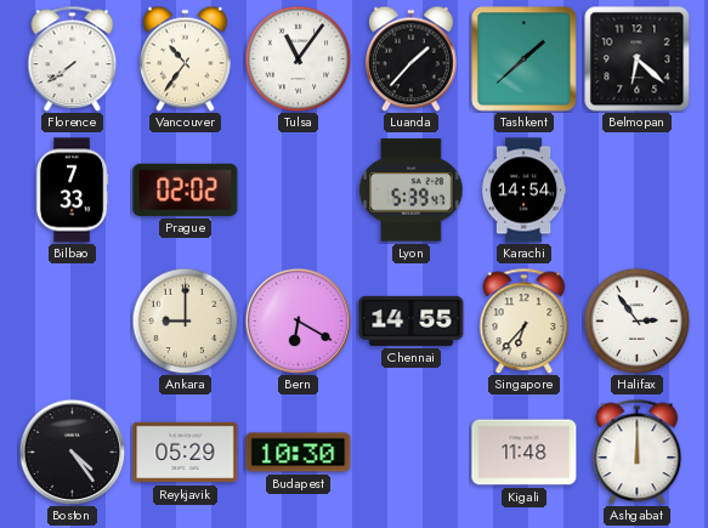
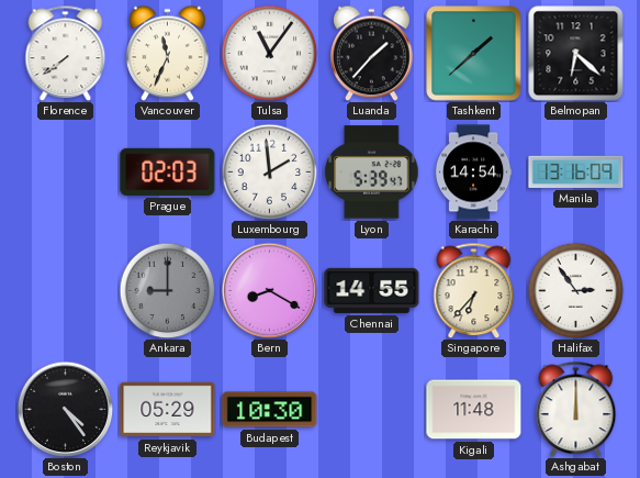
Vancouver: 10:36 -> 11:34
Bilbao: 7:33 -> none
Prague: 02:02 -> 02:03
Luxembourg: none -> 1:59
Manila: none -> 13:16
Ankara dial: cream -> grey
Bern: 6:20 -> 8:20
